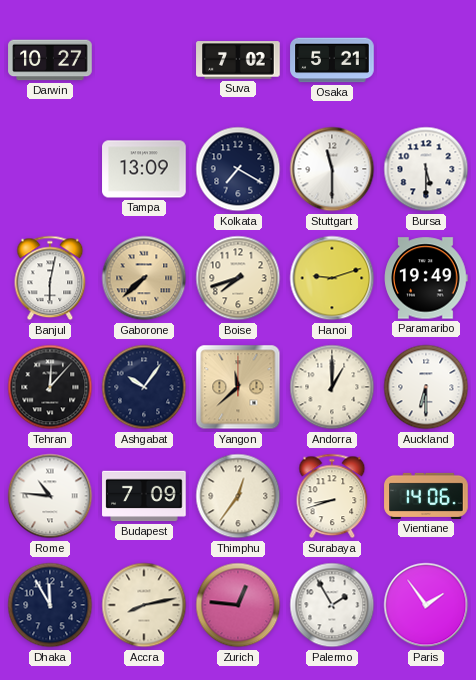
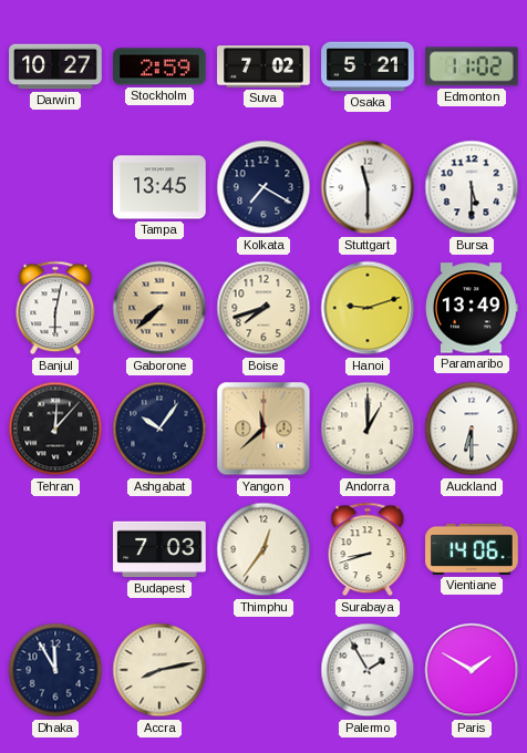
Stockholm: none -> 2:59
Edmonton: none -> 11:02
Tampa: 13:09 -> 13:45
Paramaribo: 19:49 -> 13:49
Rome: 10:46 -> none
Budapest: 7:09 -> 7:03
Zurich: 12:46 -> none
Paris: 1:54 -> 1:50
